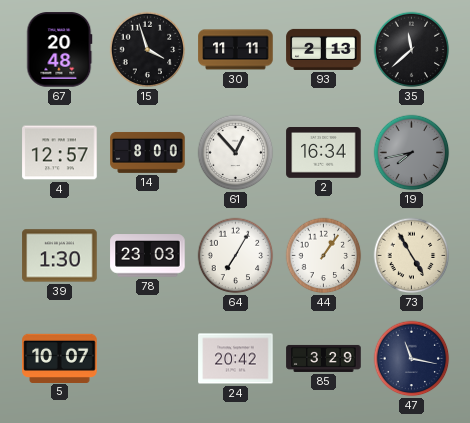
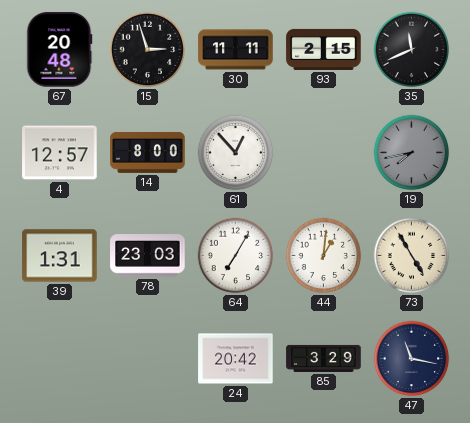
15: 3:57 -> 2:57
93: 2:13 -> 2:15
35: 11:38 -> 11:41
2: 16:34 -> none
39: 1:30 -> 1:31
44: 1:06 -> 1:01
5: 10:07 -> none
